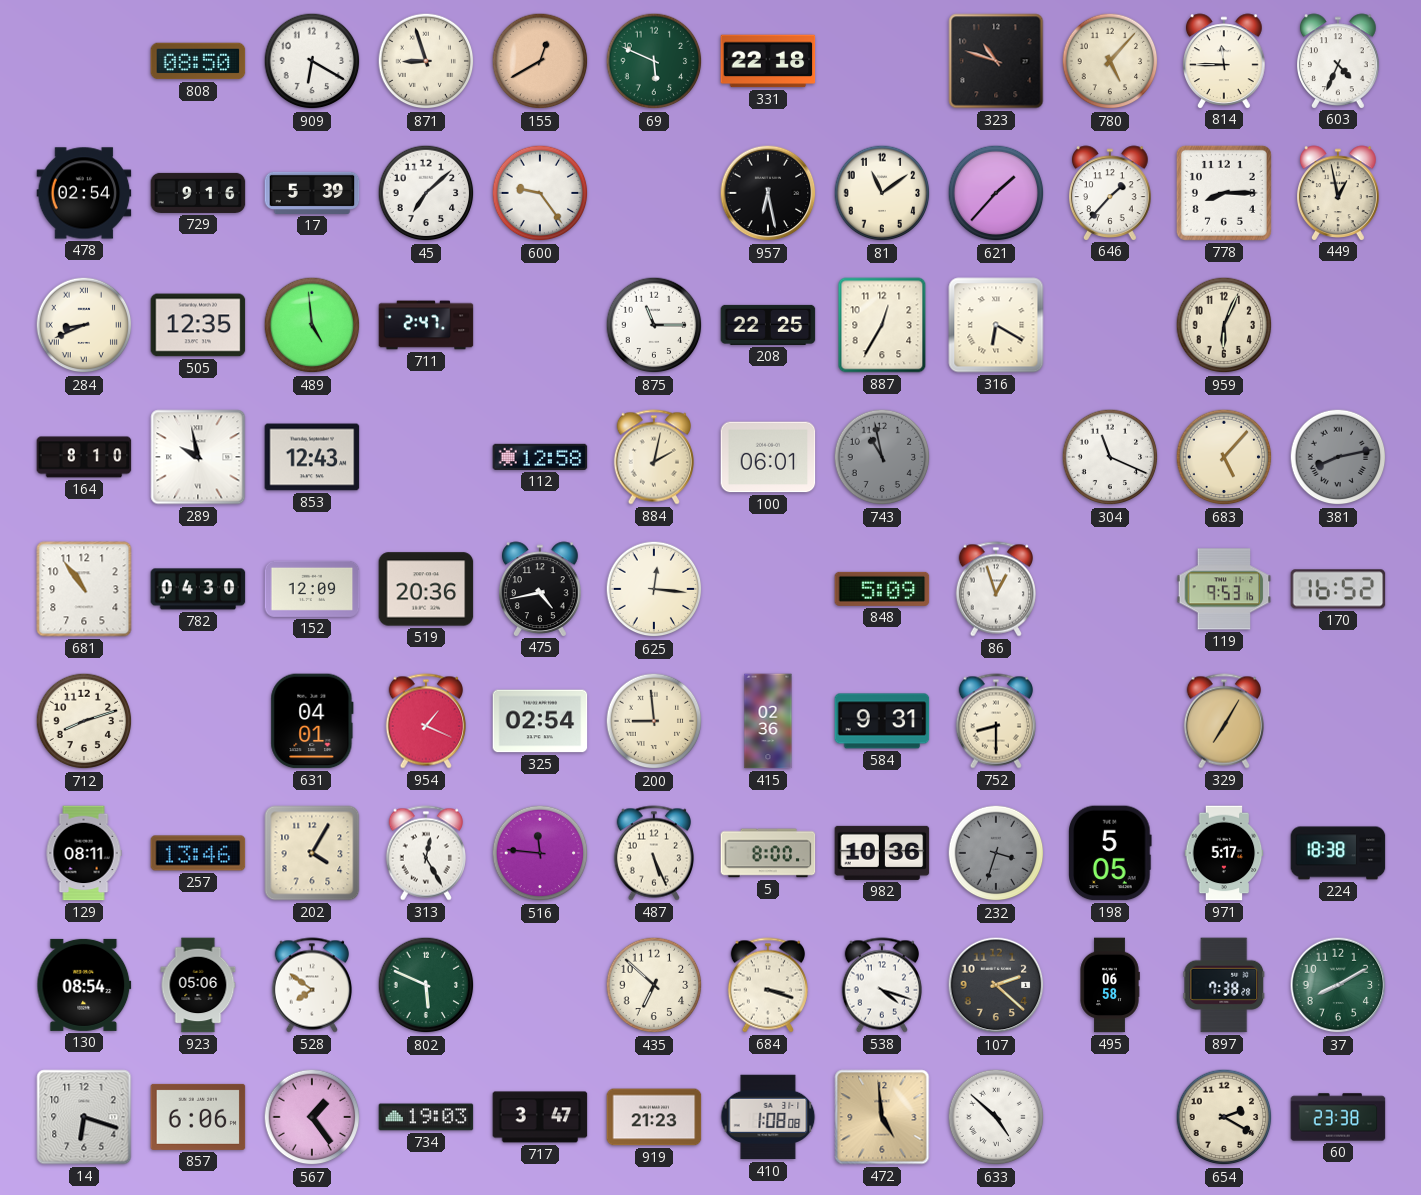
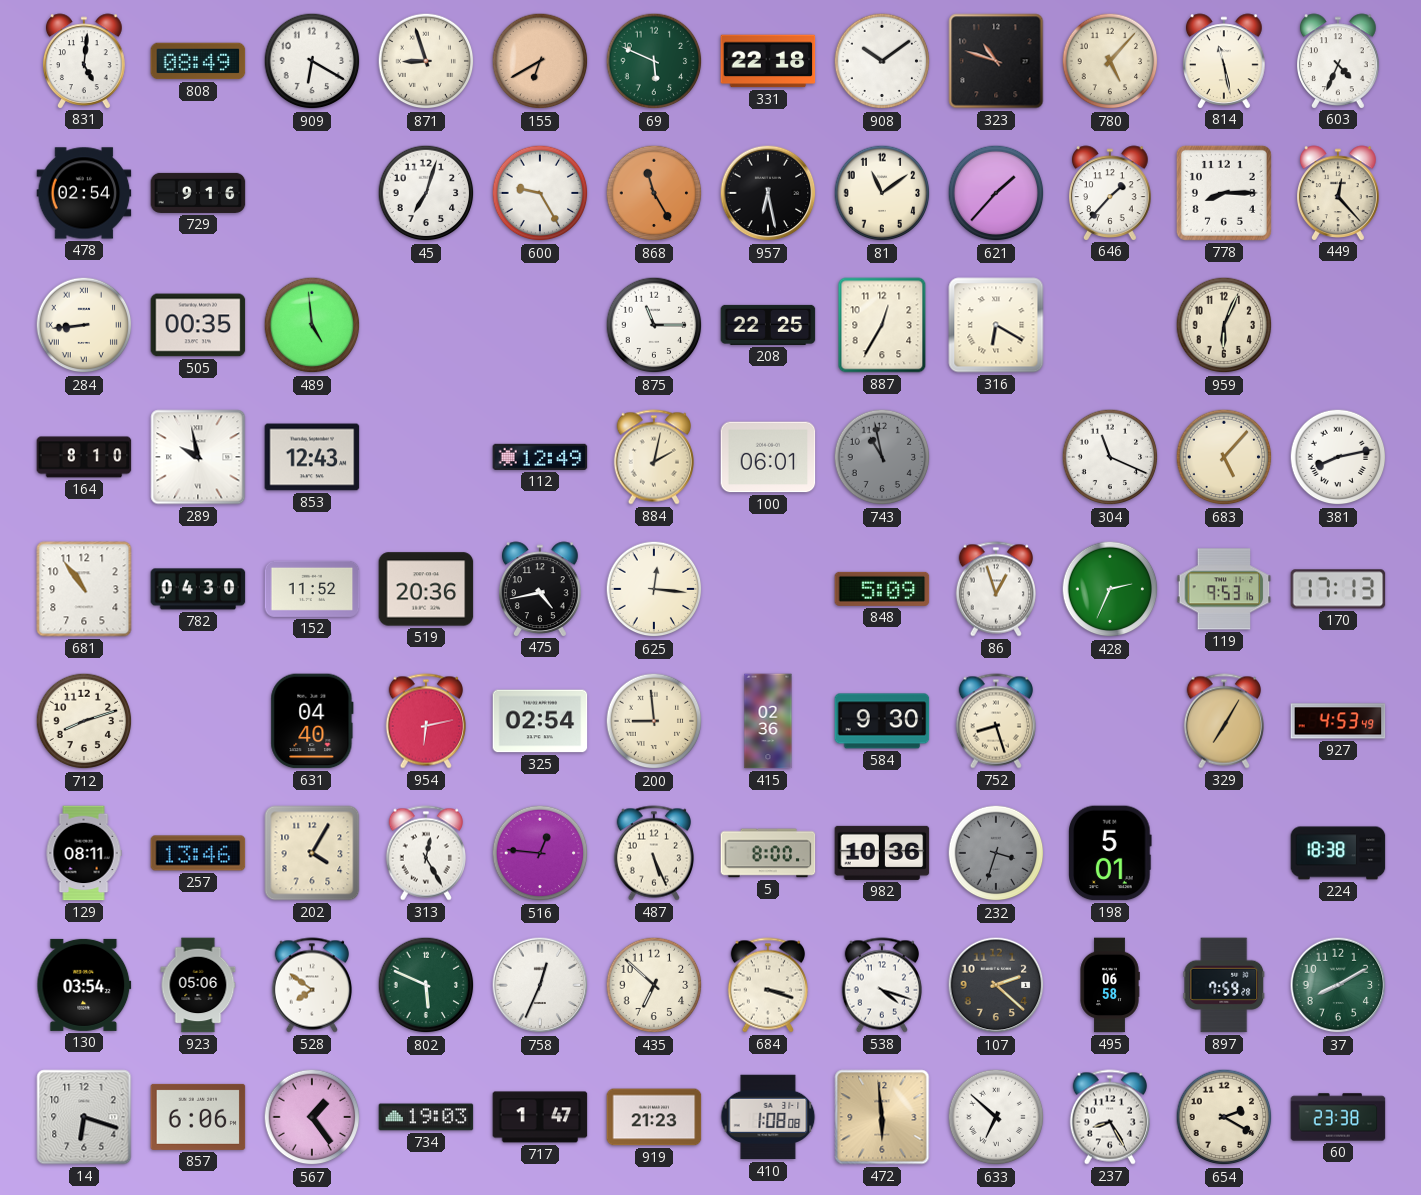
831: none -> 5:01
808: 08:50 -> 08:49
155: 12:40 -> 6:40
908: none -> 10:09
814: 11:45 -> 11:28
17: 5:39 -> none
45: 7:08 -> 7:03
600: 9:24 -> 9:25
868: none -> 11:25
449: 12:58 -> 12:23
284: 8:41 -> 8:44
505: 12:35 -> 00:35
711: 2:47 -> none
112: 12:58 -> 12:49
381 dial: grey -> white
152: 12:09 -> 11:52
428: none -> 2:34
170: 16:52 -> 17:13
631: 04:01 -> 04:40
954: 1:19 -> 6:13
584: 9:31 -> 9:30
752: 8:30 -> 8:27
927: none -> 4:53
516: 11:46 -> 12:46
198: 5:05 -> 5:01
971: 5:17 -> none
130: 08:54 -> 03:54
758: none -> 12:34
897: 7:38 -> 7:59
717: 3:47 -> 1:47
472: 4:59 -> 5:59
633: 4:52 -> 6:52
237: none -> 8:25
